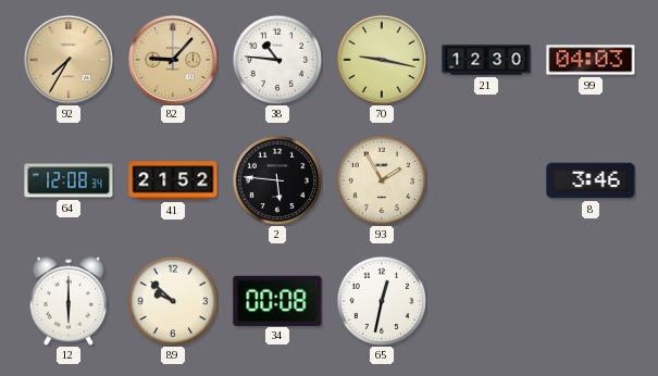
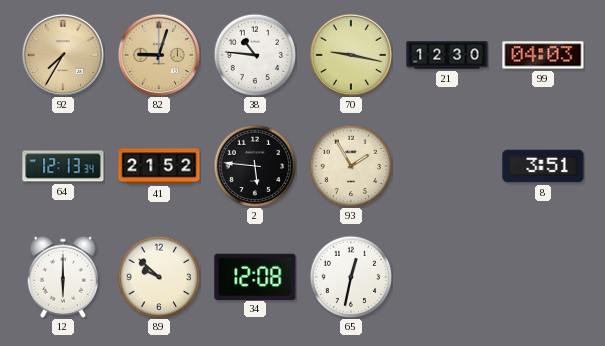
82: 9:07 -> 9:03
64: 12:08 -> 12:13
8: 3:46 -> 3:51
34: 00:08 -> 12:08
